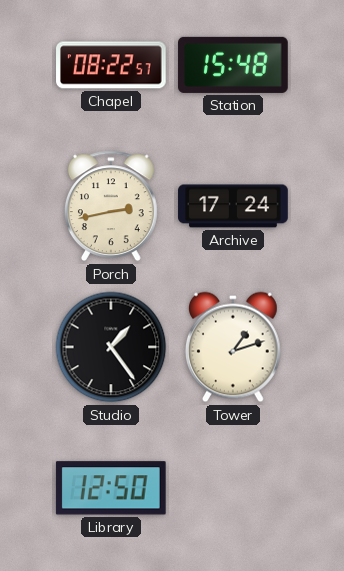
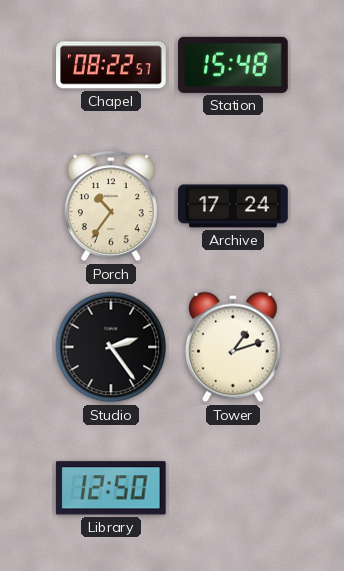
Porch: 2:43 -> 10:36
Studio: 1:24 -> 2:24
